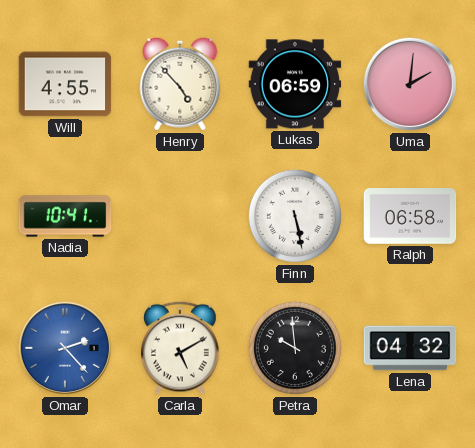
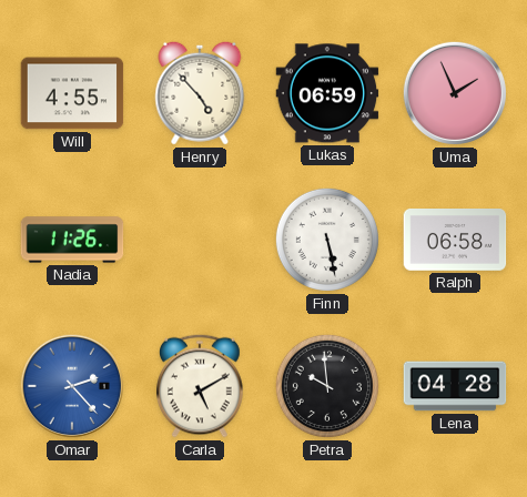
Uma: 2:01 -> 1:56
Nadia: 10:41 -> 11:26
Lena: 04:32 -> 04:28
